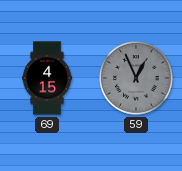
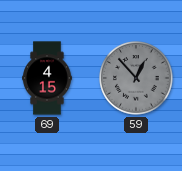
59: 12:56 -> 12:53
